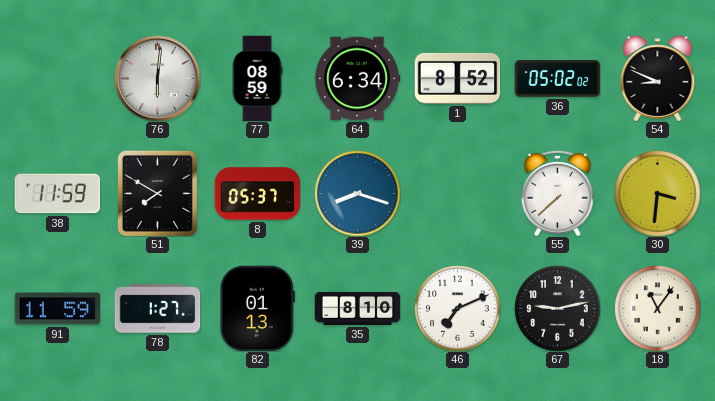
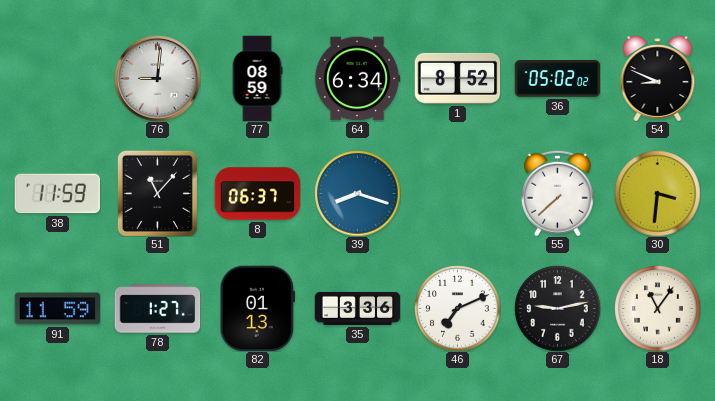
76: 6:01 -> 9:01
51: 7:50 -> 11:07
8: 05:37 -> 06:37
35: 8:10 -> 3:36
